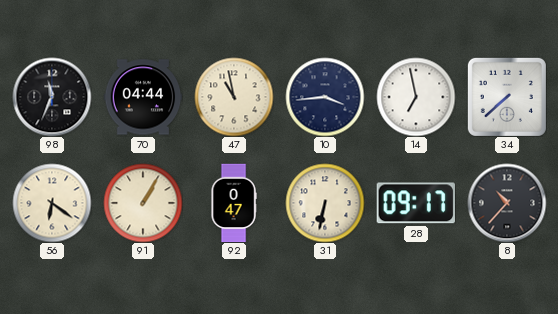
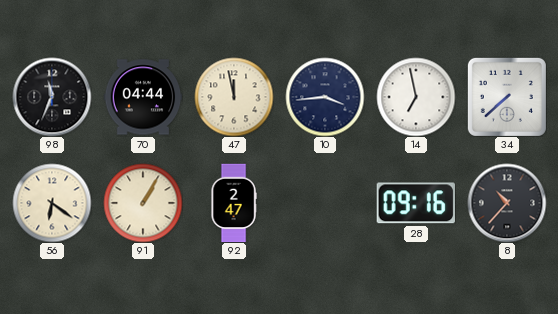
47: 10:58 -> 11:58
92: 0:47 -> 2:47
31: 6:32 -> none
28: 09:17 -> 09:16
